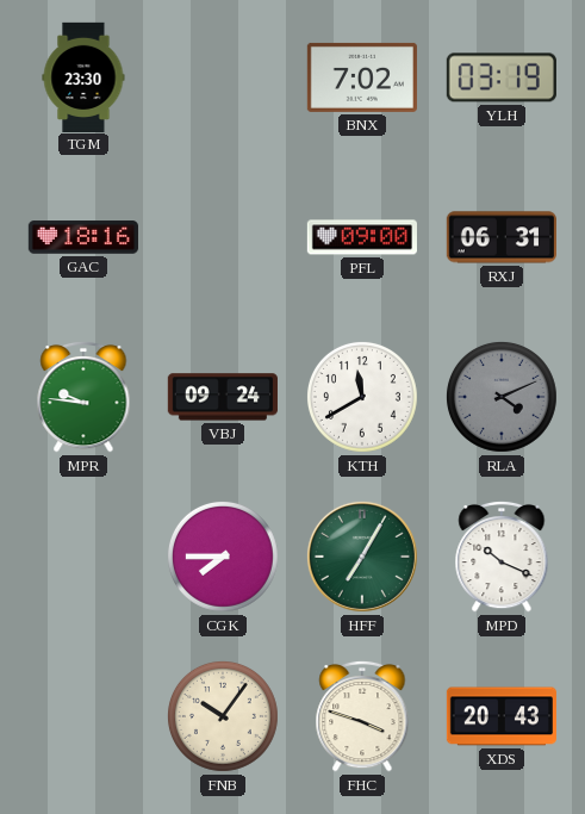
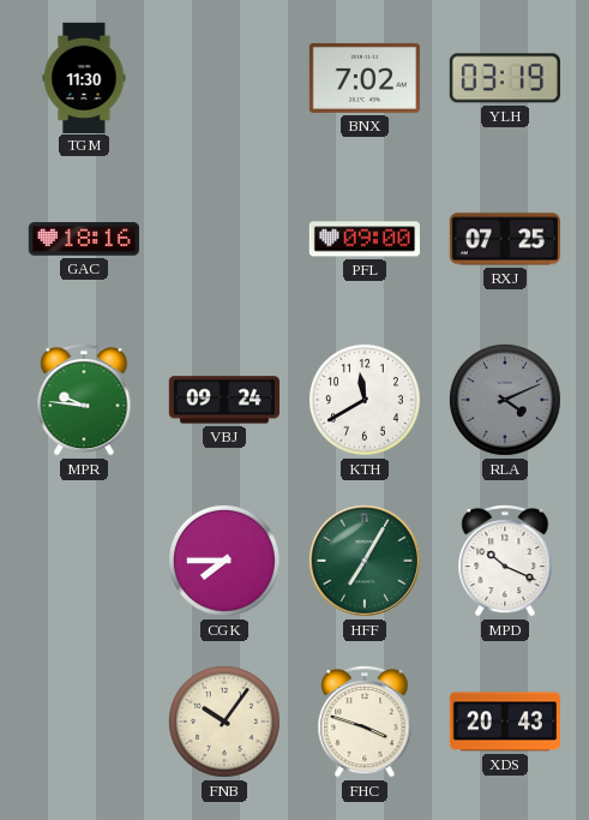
TGM: 23:30 -> 11:30
RXJ: 06:31 -> 07:25
